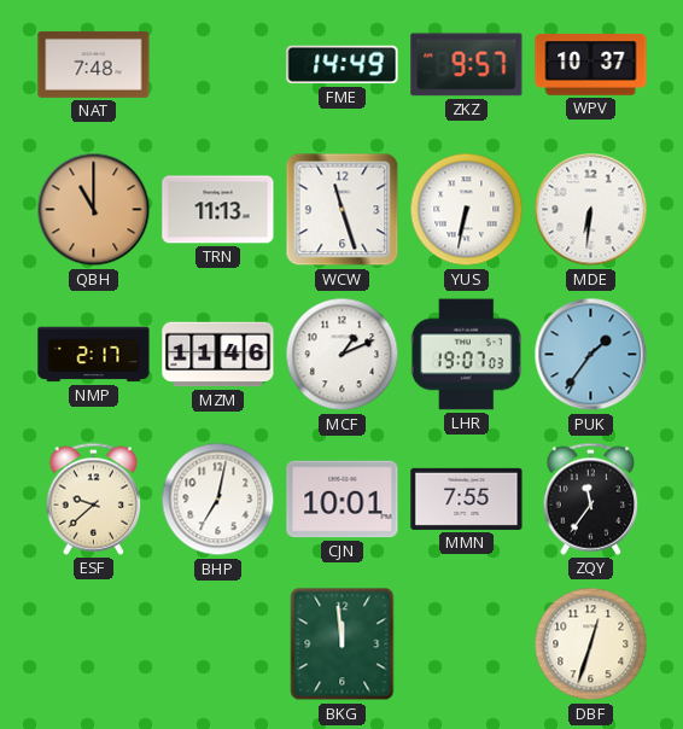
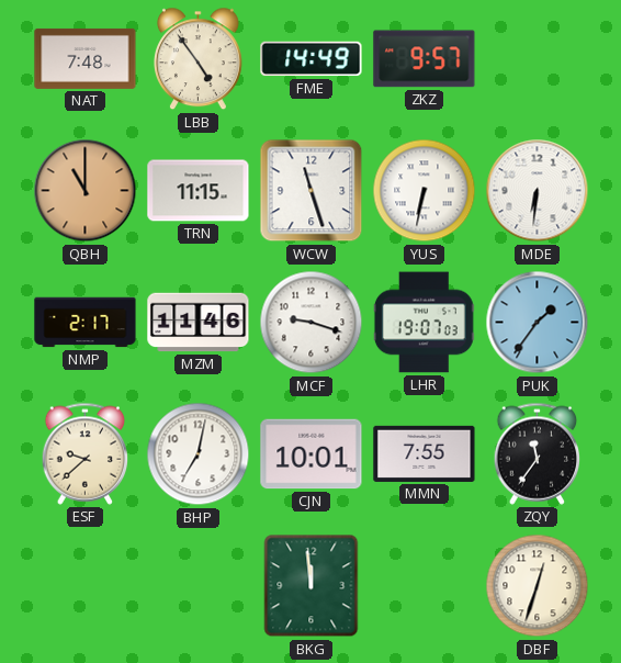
LBB: none -> 4:54
WPV: 10:37 -> none
TRN: 11:13 -> 11:15
MCF: 1:11 -> 9:18
